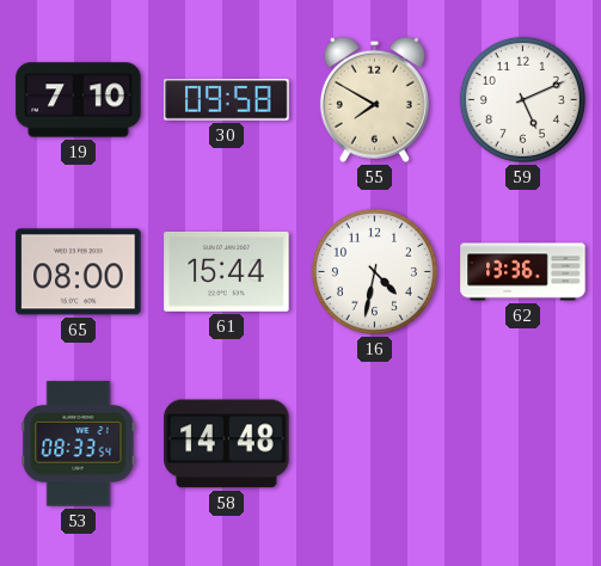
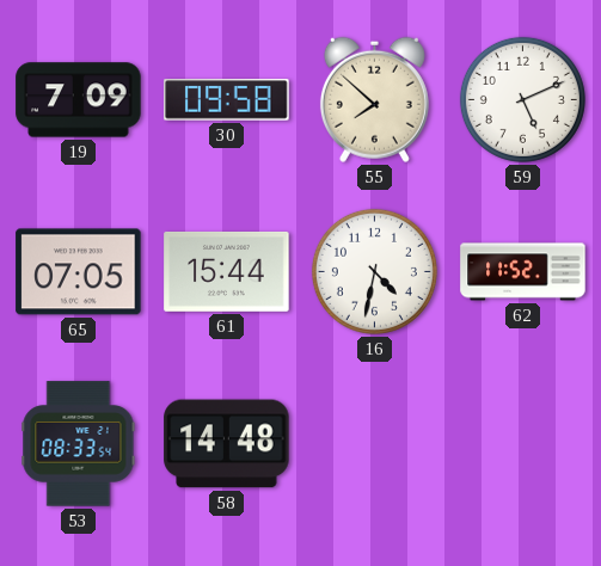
19: 7:10 -> 7:09
55: 7:50 -> 7:52
65: 08:00 -> 07:05
62: 13:36 -> 11:52
